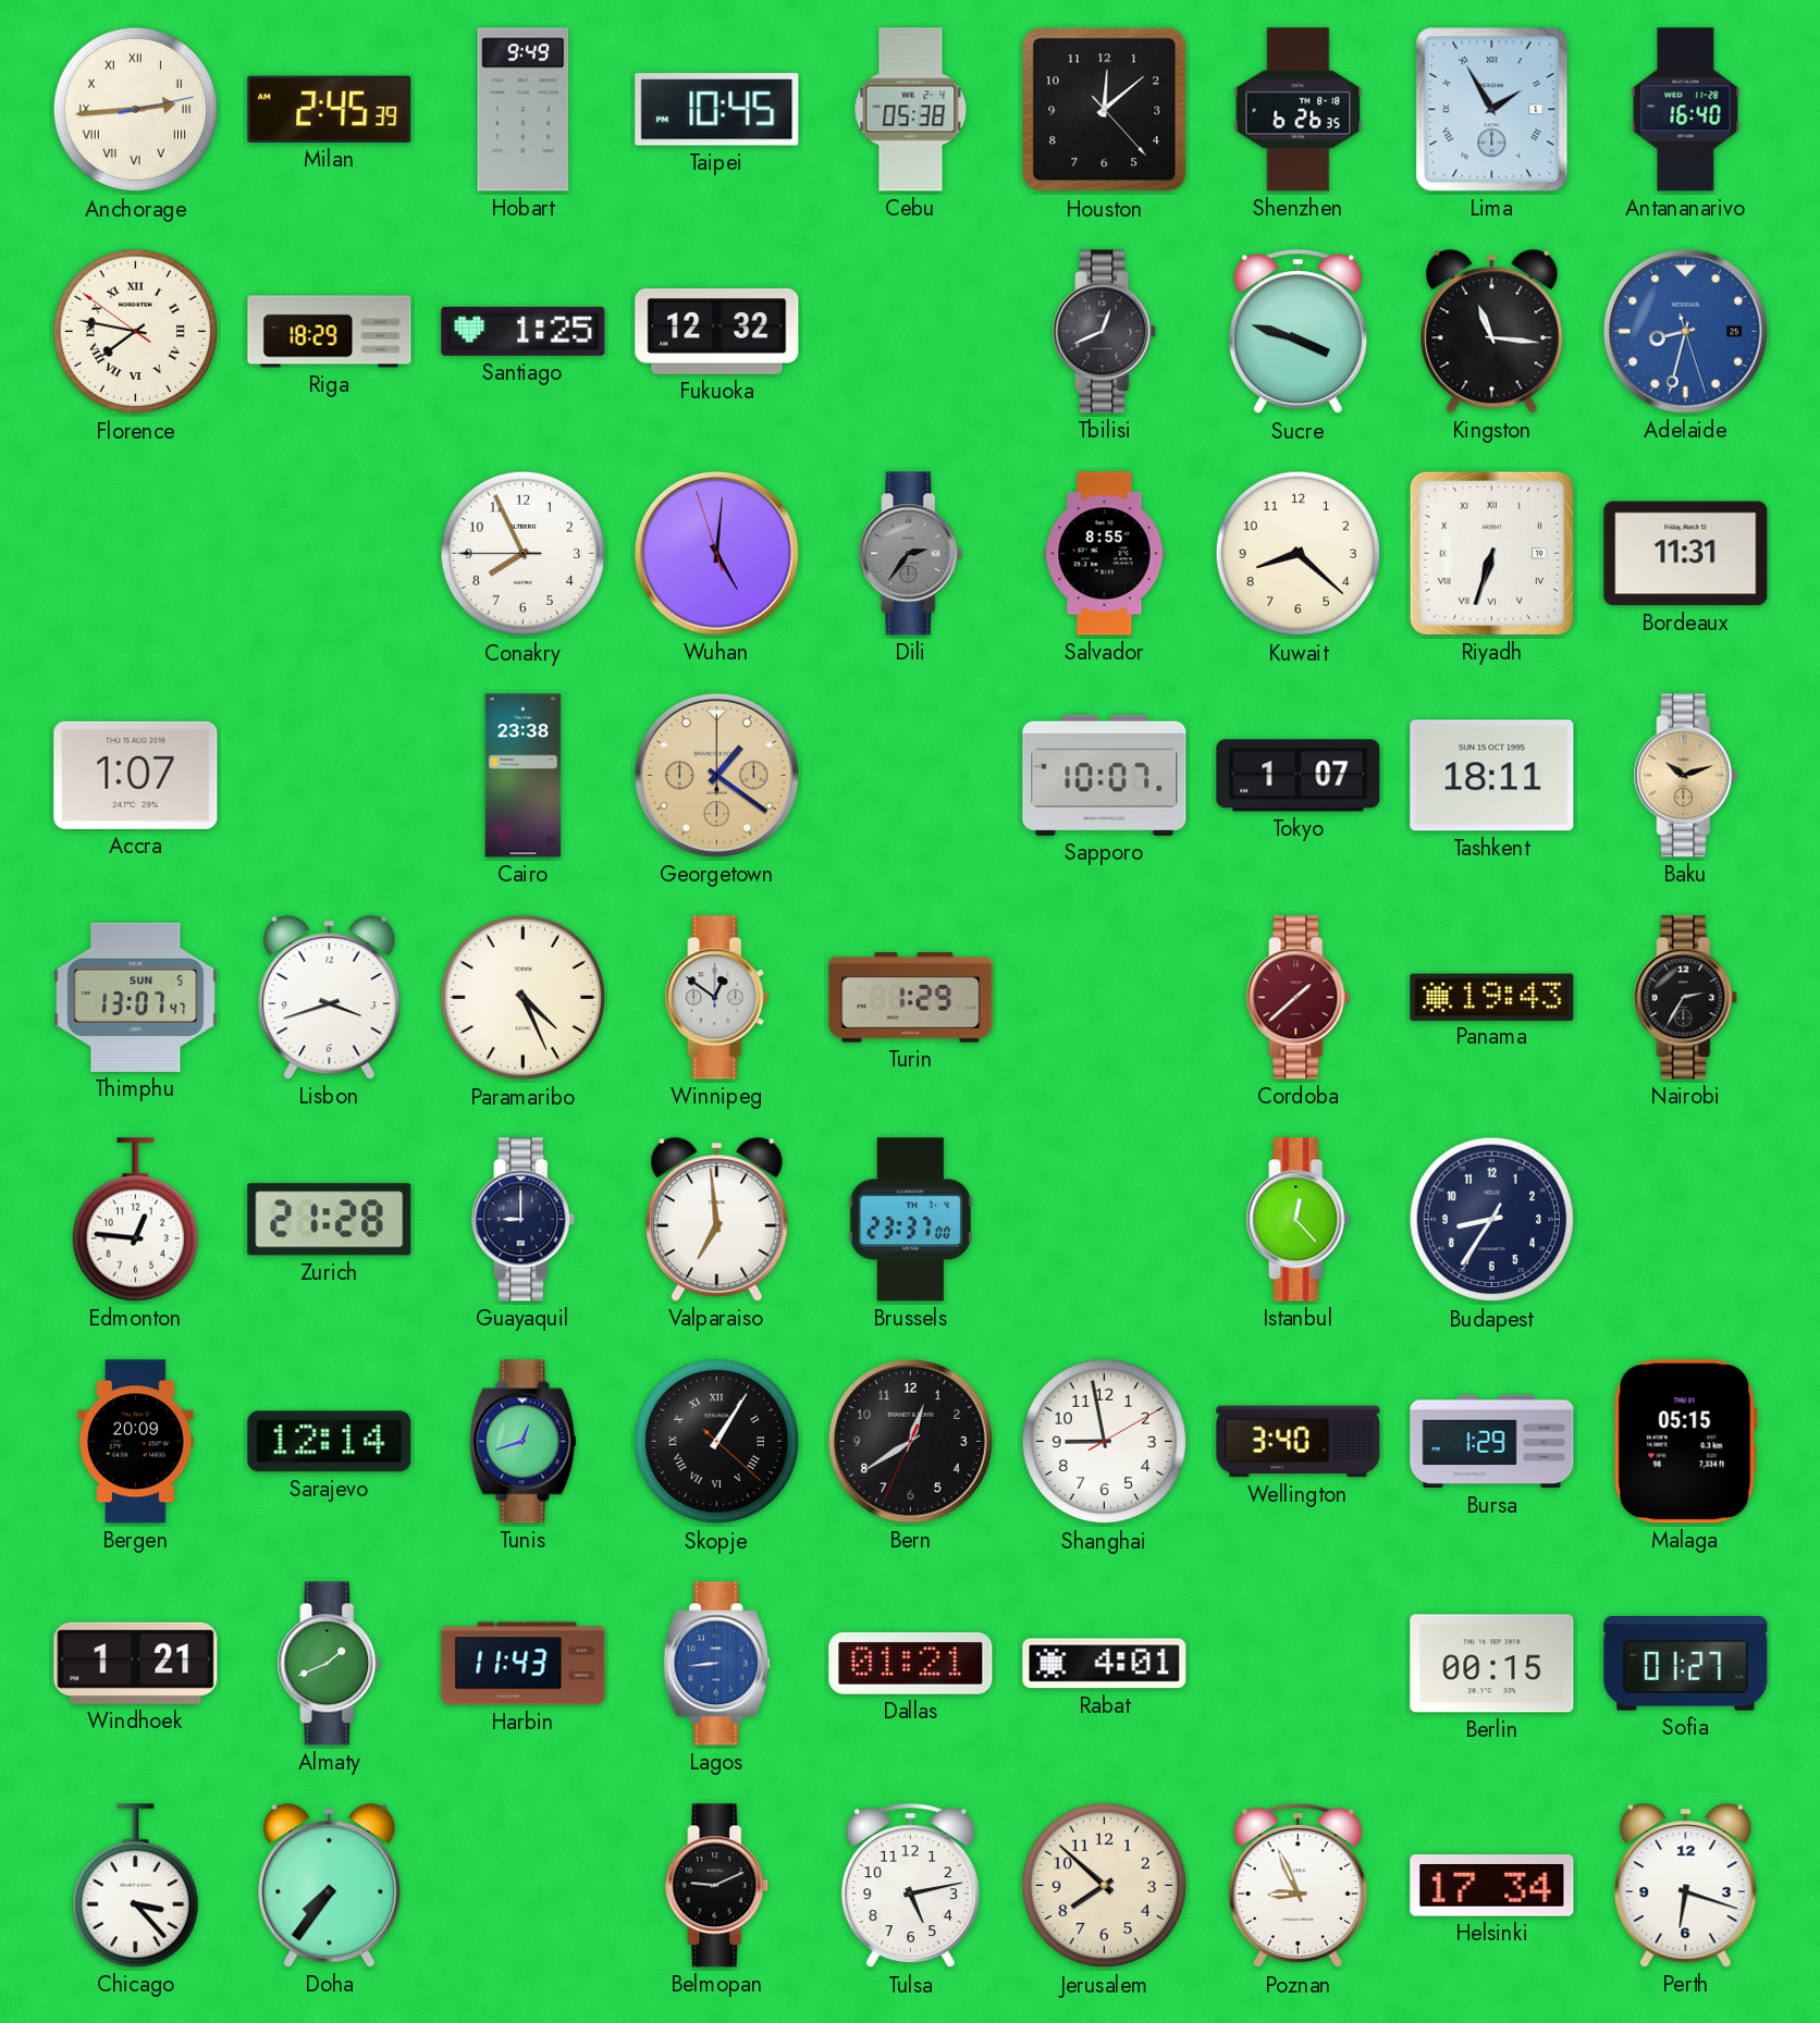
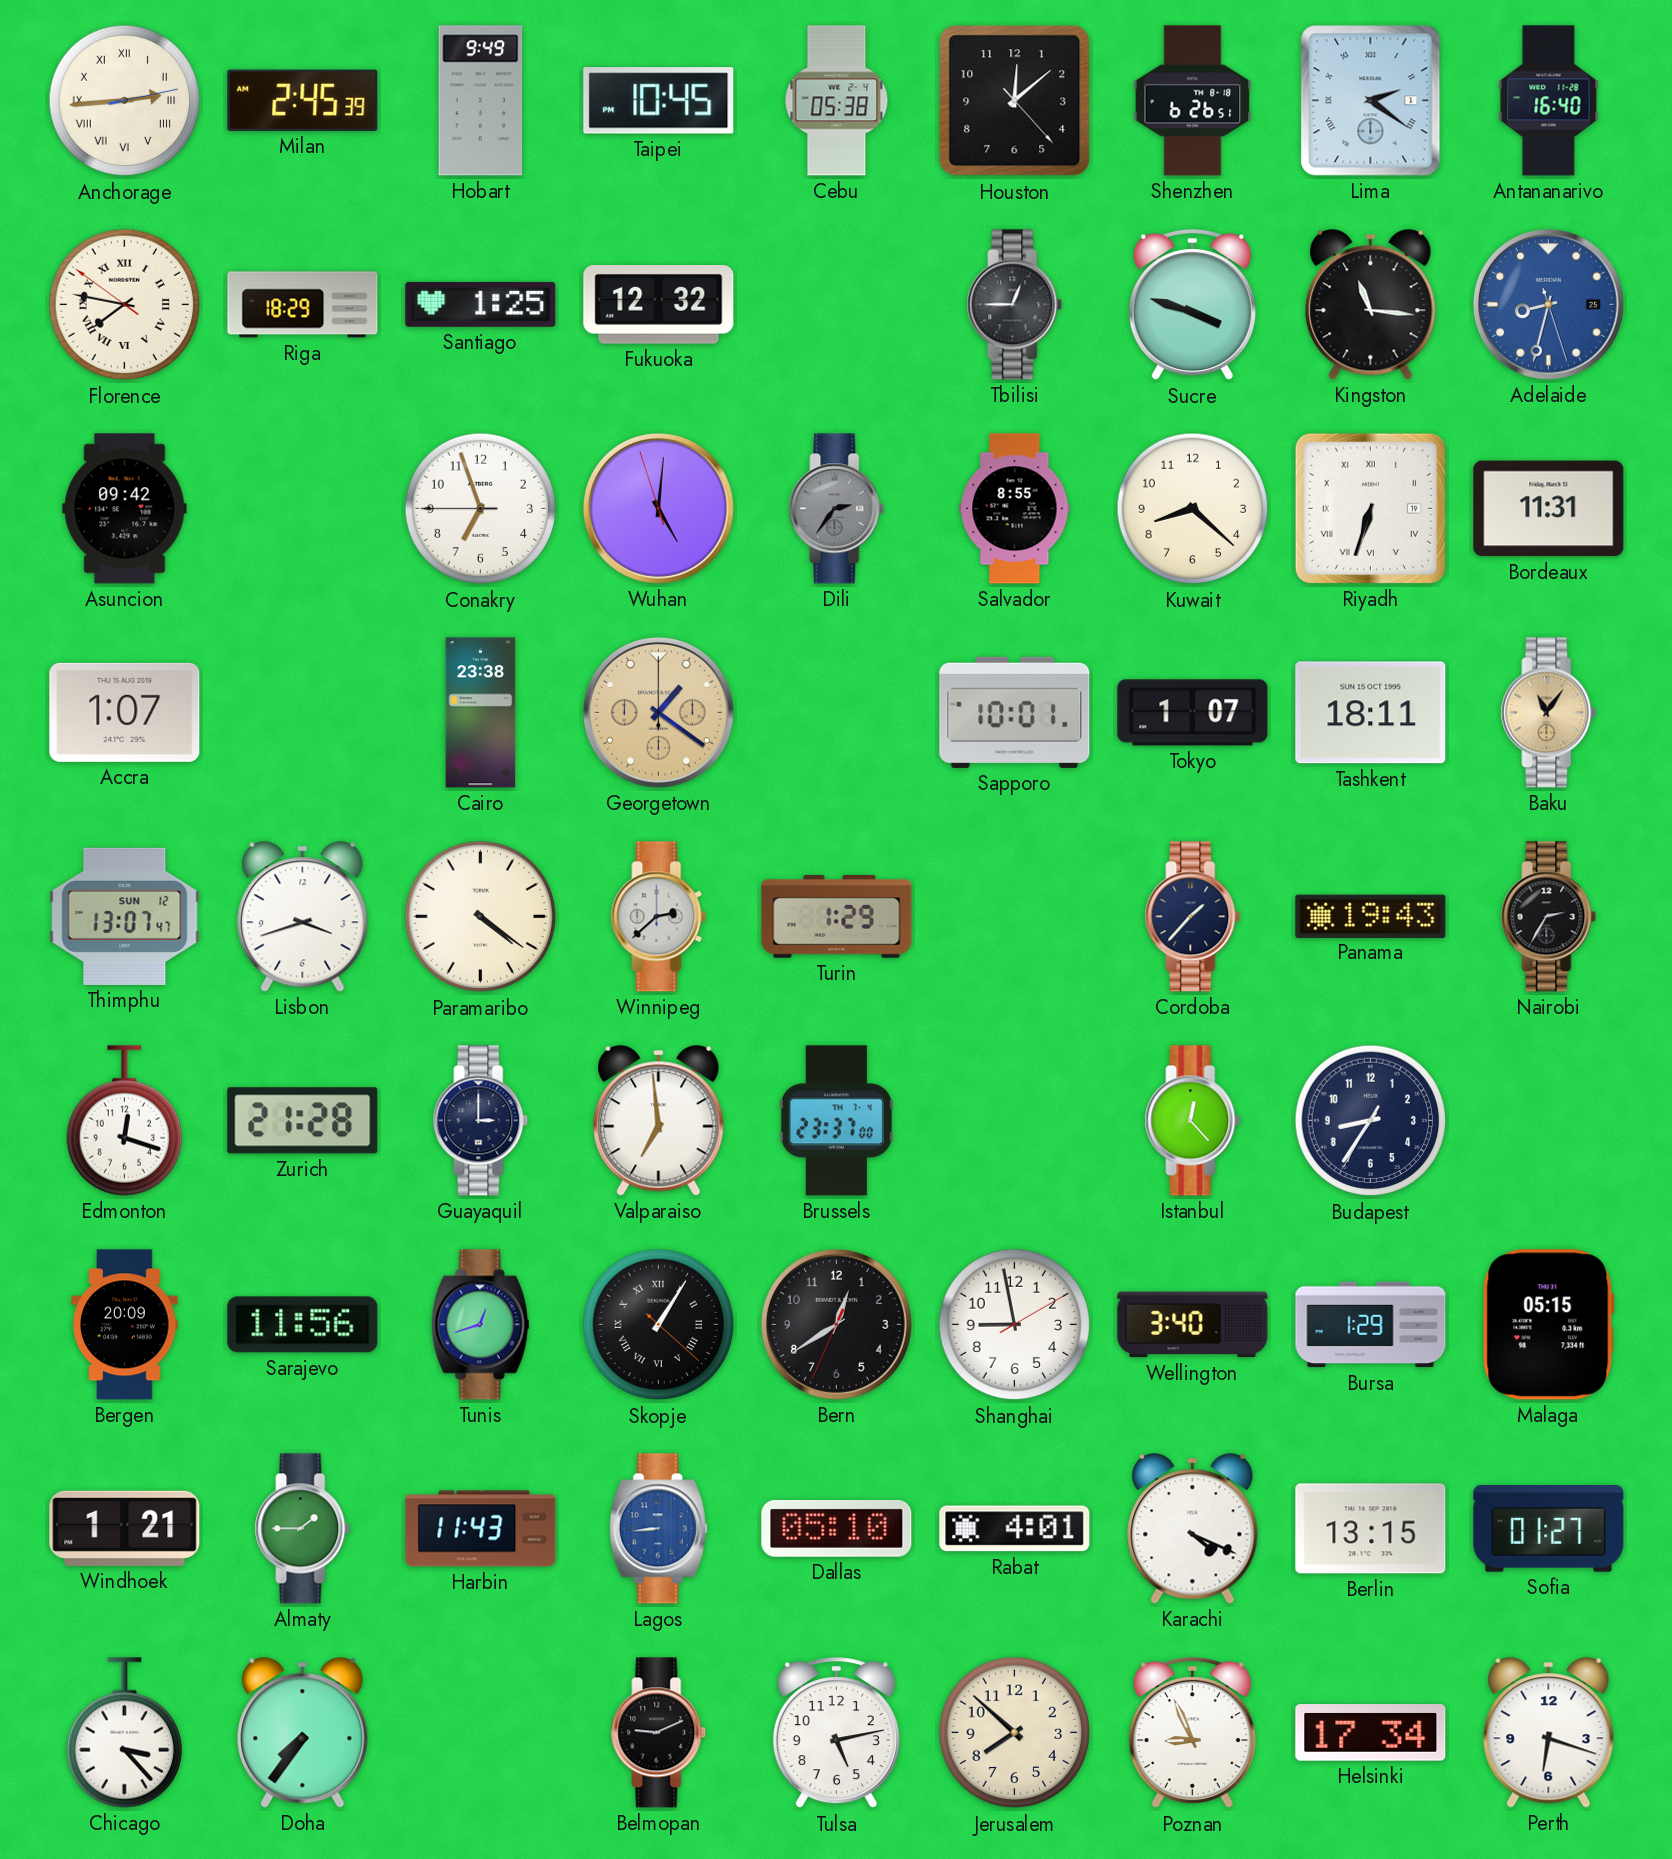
Shenzhen: 6:26:35 -> 6:26:51
Lima: 1:55 -> 2:21
Tbilisi: 12:41 -> 12:45
Asuncion: none -> 09:42
Conakry: 7:55 -> 6:56
Sapporo: 10:07 -> 10:01
Baku: 10:12 -> 11:06
Thimphu date: SUN 5 -> SUN 12
Paramaribo: 4:26 -> 4:21
Winnipeg: 12:51 -> 2:38
Cordoba: 1:38 -> 1:37
Cordoba dial: burgundy -> navy
Edmonton: 12:46 -> 12:18
Guayaquil: 9:00 -> 3:00
Sarajevo: 12:14 -> 11:56
Almaty: 1:41 -> 1:45
Dallas: 01:21 -> 05:10
Karachi: none -> 4:19
Berlin: 00:15 -> 13:15
